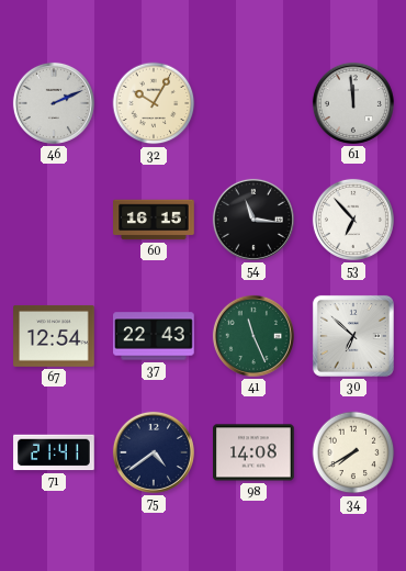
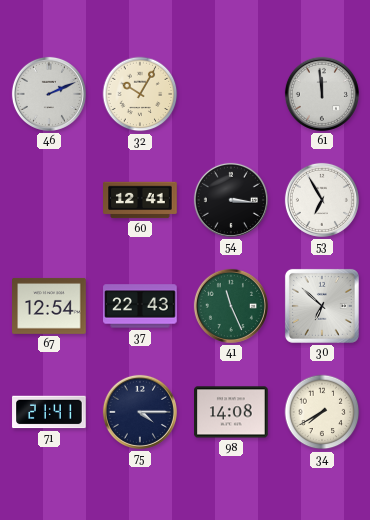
60: 16:15 -> 12:41
54: 11:16 -> 3:16
53: 6:53 -> 6:55
75: 4:39 -> 4:15
